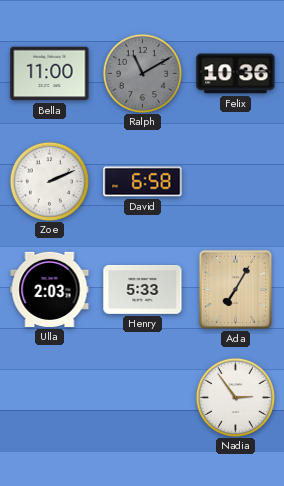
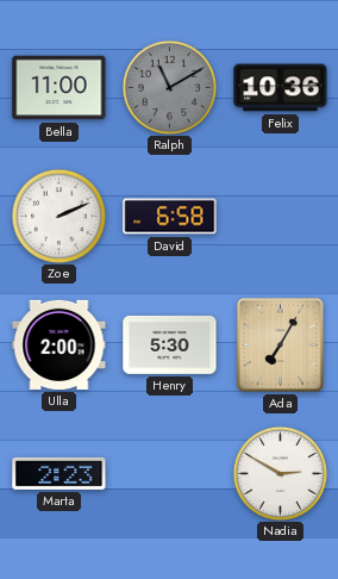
Ulla: 2:03 -> 2:00
Henry: 5:33 -> 5:30
Marta: none -> 2:23
Nadia: 2:54 -> 2:50
